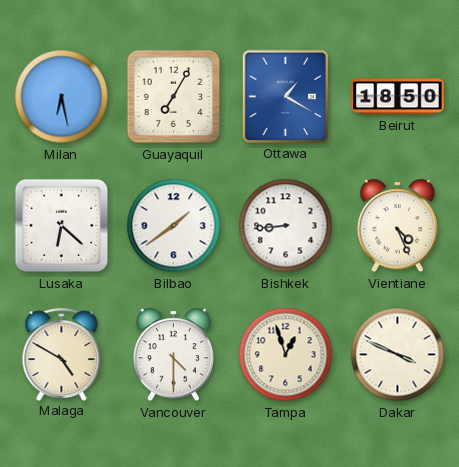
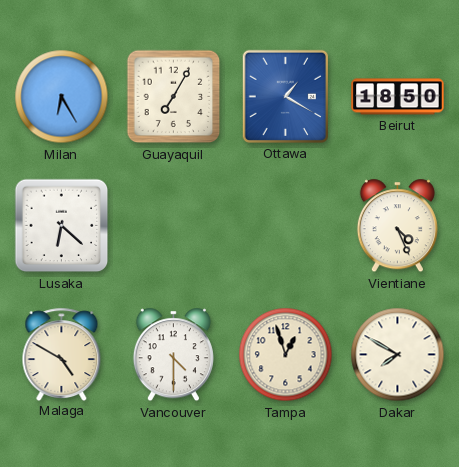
Milan: 6:28 -> 6:25
Bilbao: 1:39 -> none
Bishkek: 8:44 -> none
Dakar: 3:49 -> 7:50
